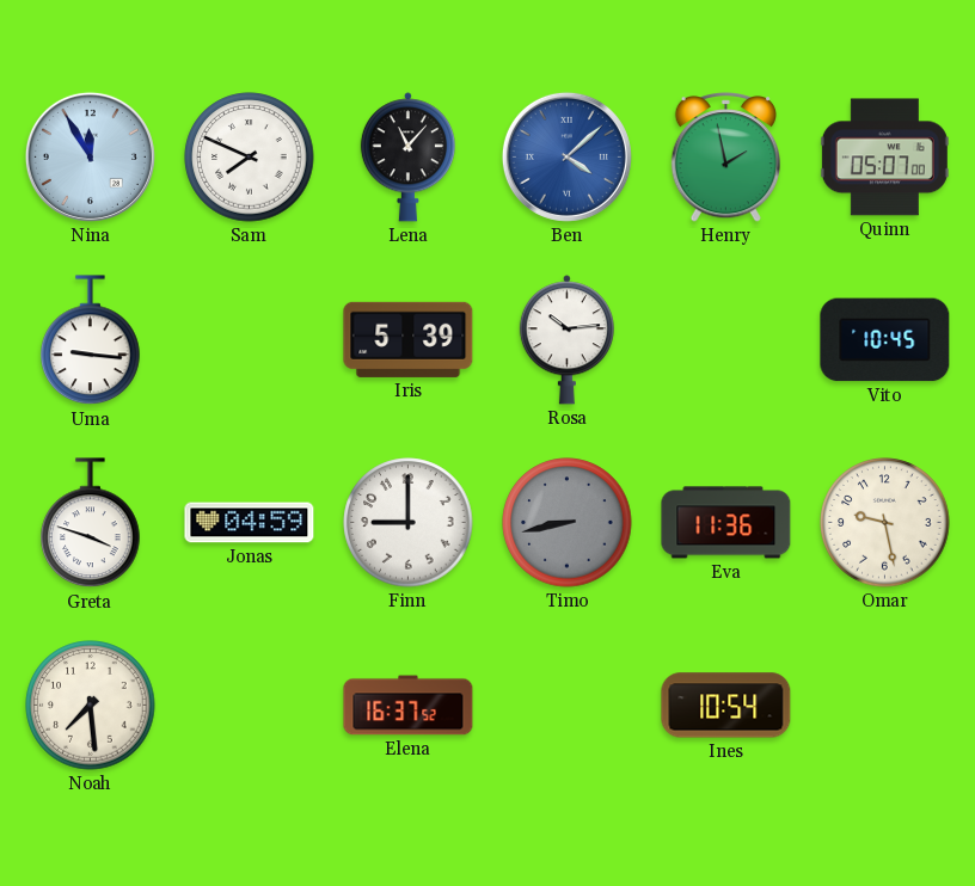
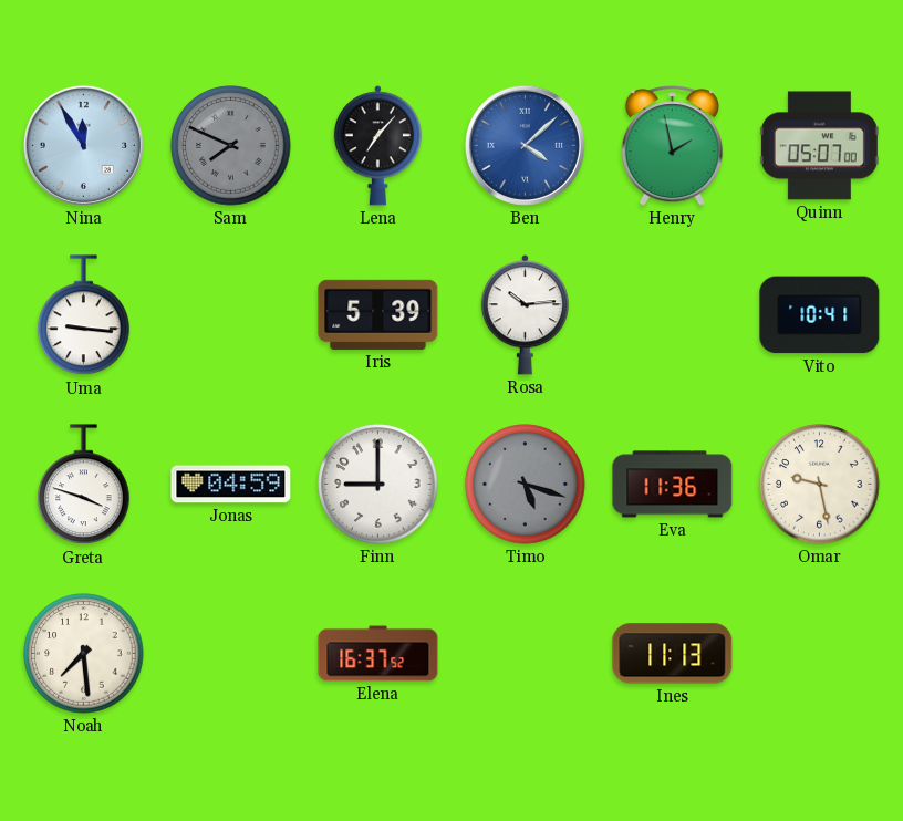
Sam dial: white -> grey
Lena: 11:07 -> 7:07
Vito: 10:45 -> 10:41
Timo: 8:43 -> 5:18
Ines: 10:54 -> 11:13
